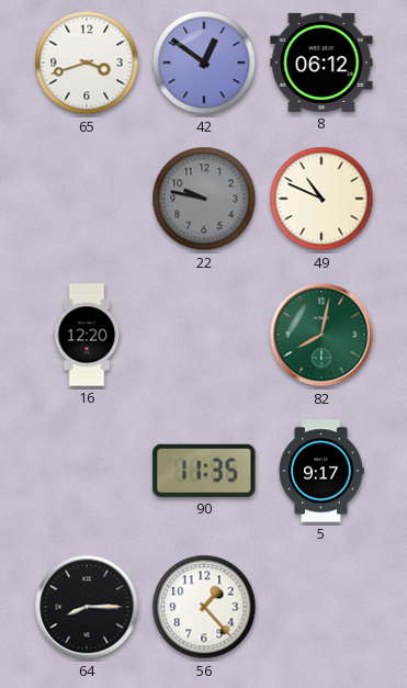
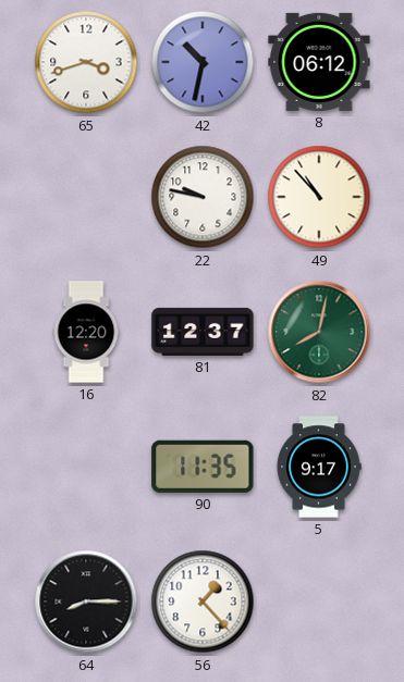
42: 12:51 -> 10:32
22 dial: grey -> white
49: 10:49 -> 10:53
81: none -> 12:37
